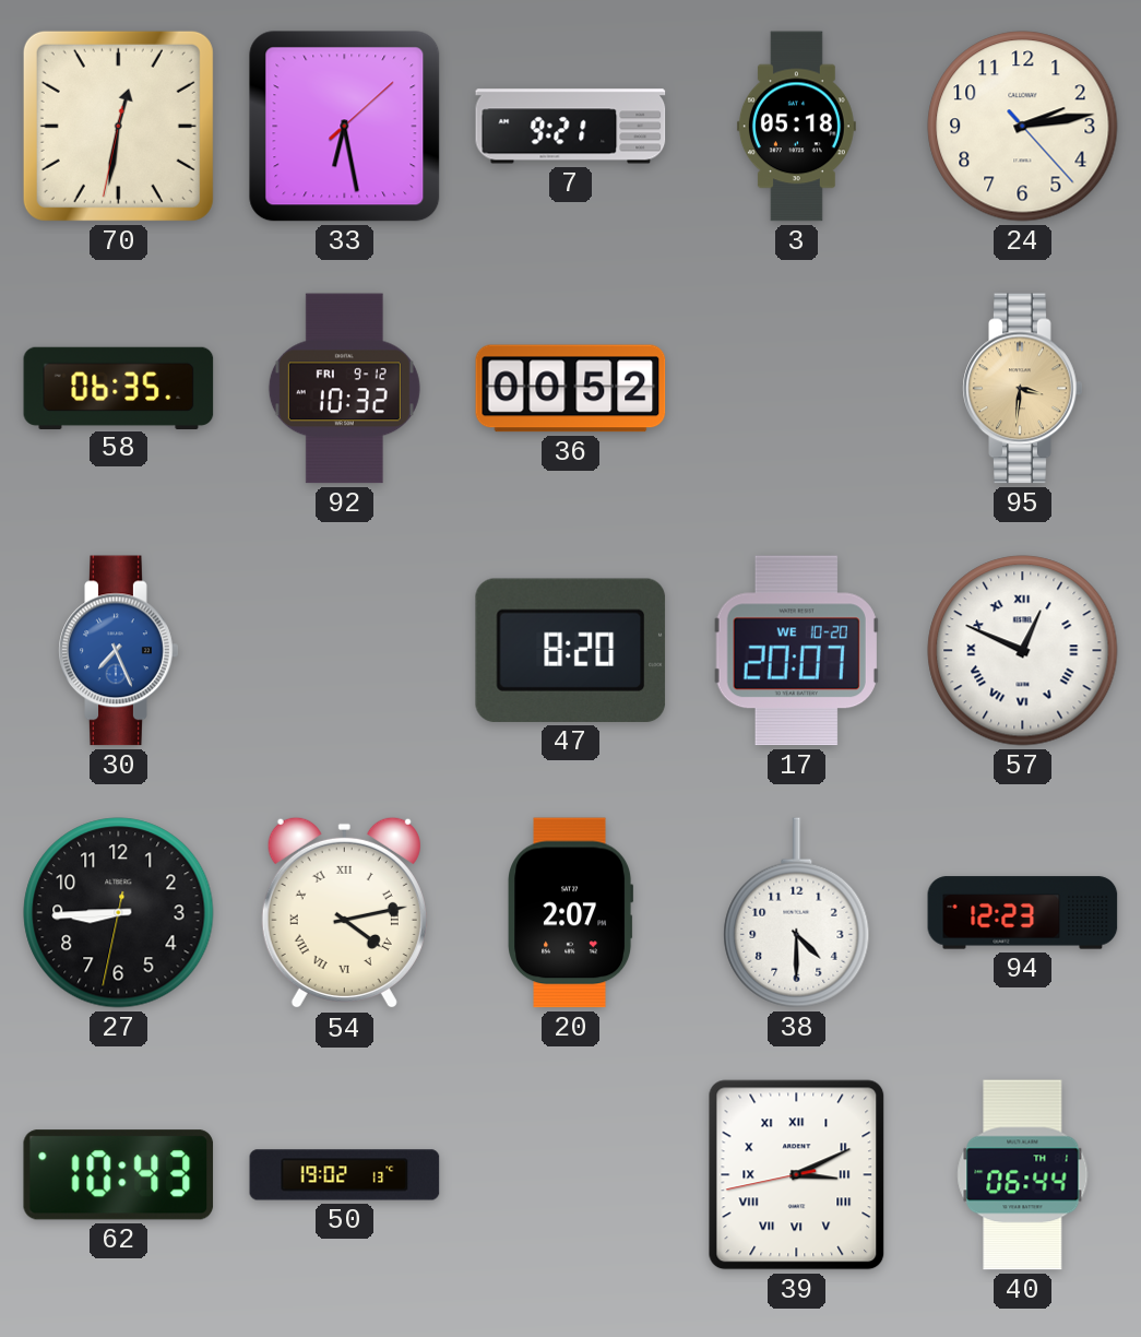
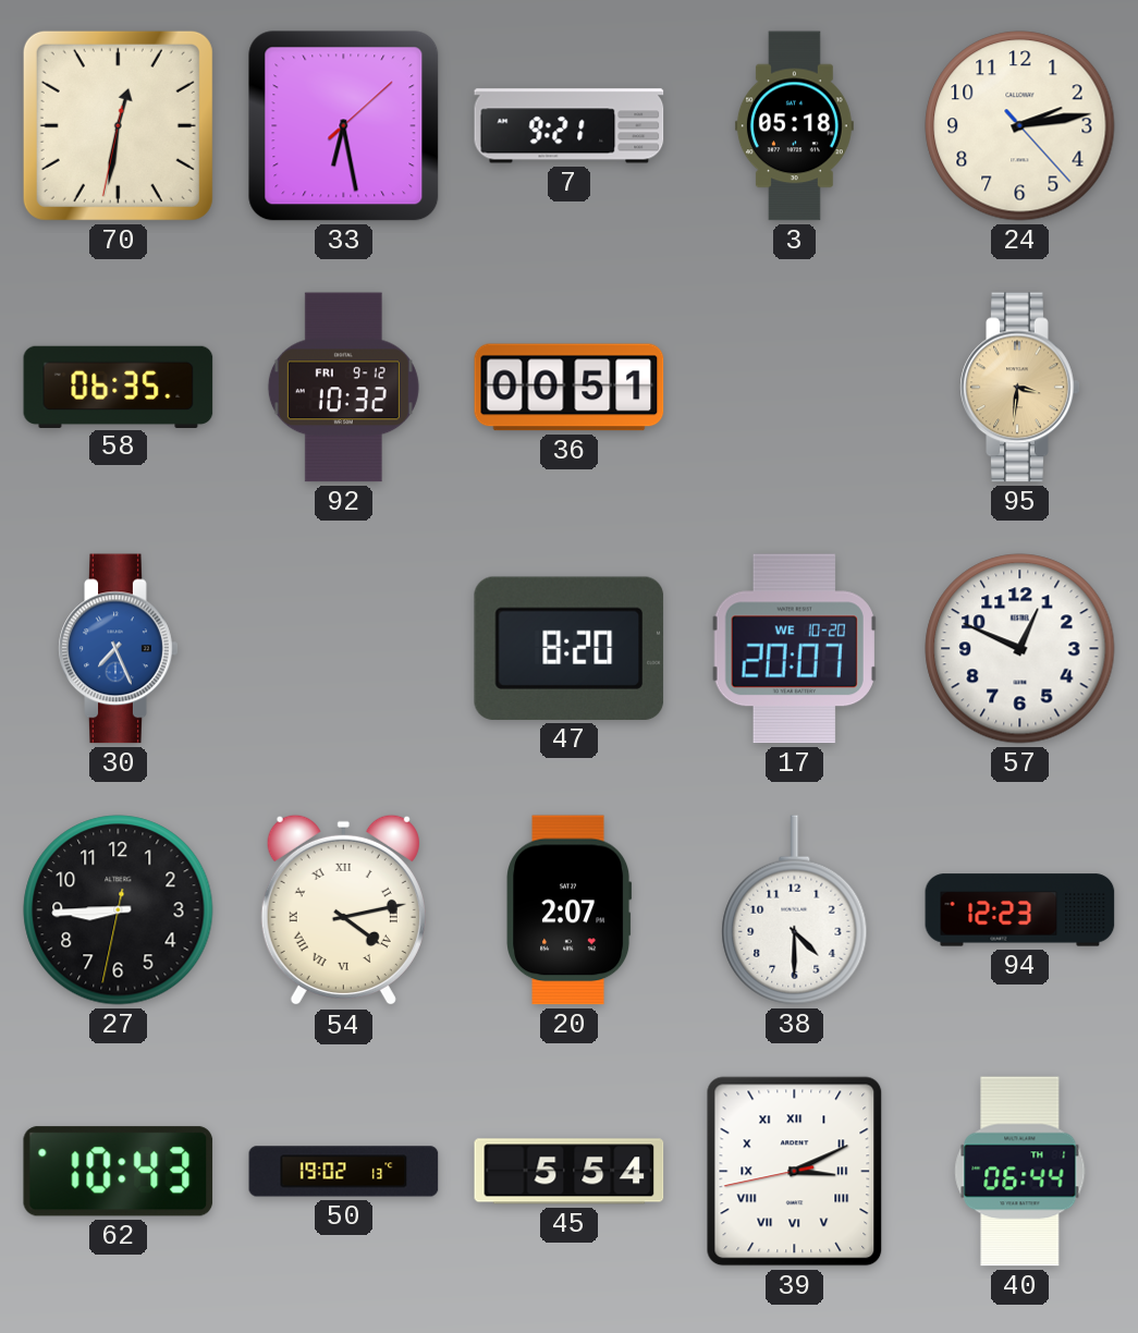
36: 00:52 -> 00:51
57 numerals: Roman -> Arabic
45: none -> 5:54
